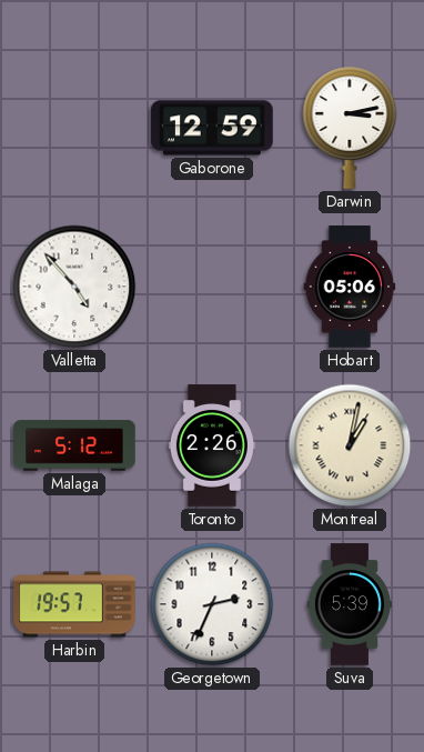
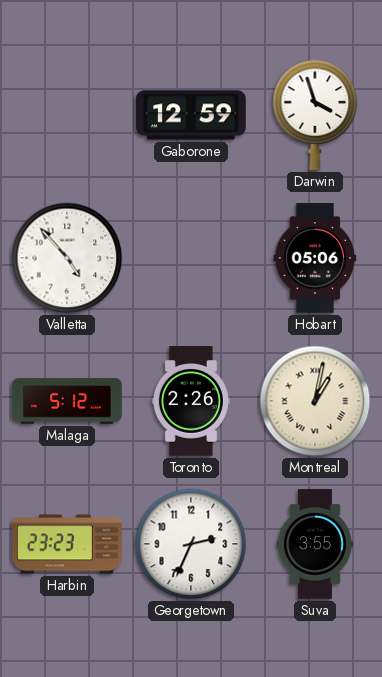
Darwin: 3:13 -> 3:57
Harbin: 19:57 -> 23:23
Suva: 5:39 -> 3:55
